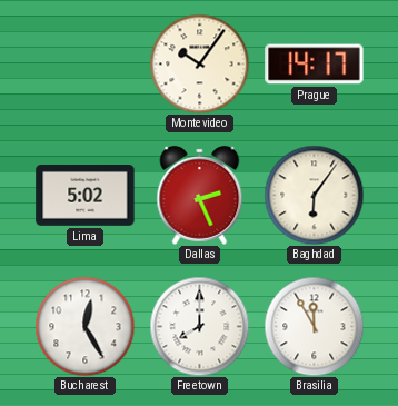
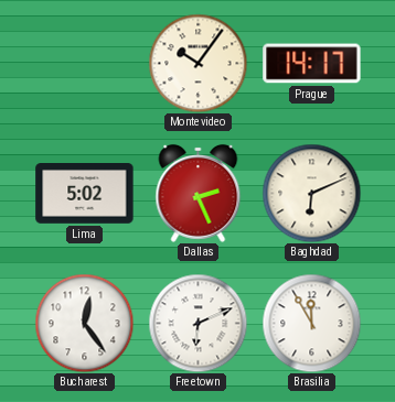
Baghdad: 6:06 -> 6:11
Bucharest: 12:25 -> 12:24
Freetown: 8:00 -> 6:11
